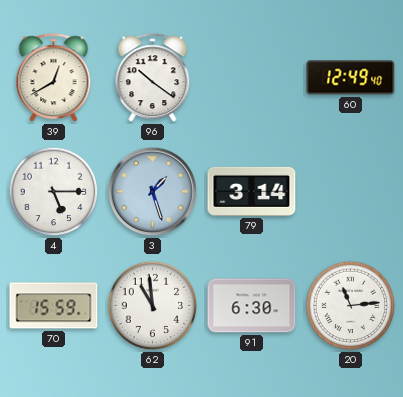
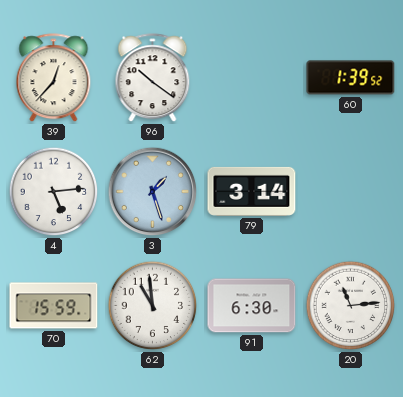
39: 12:40 -> 12:37
60: 12:49 -> 1:39
4: 5:15 -> 5:14
